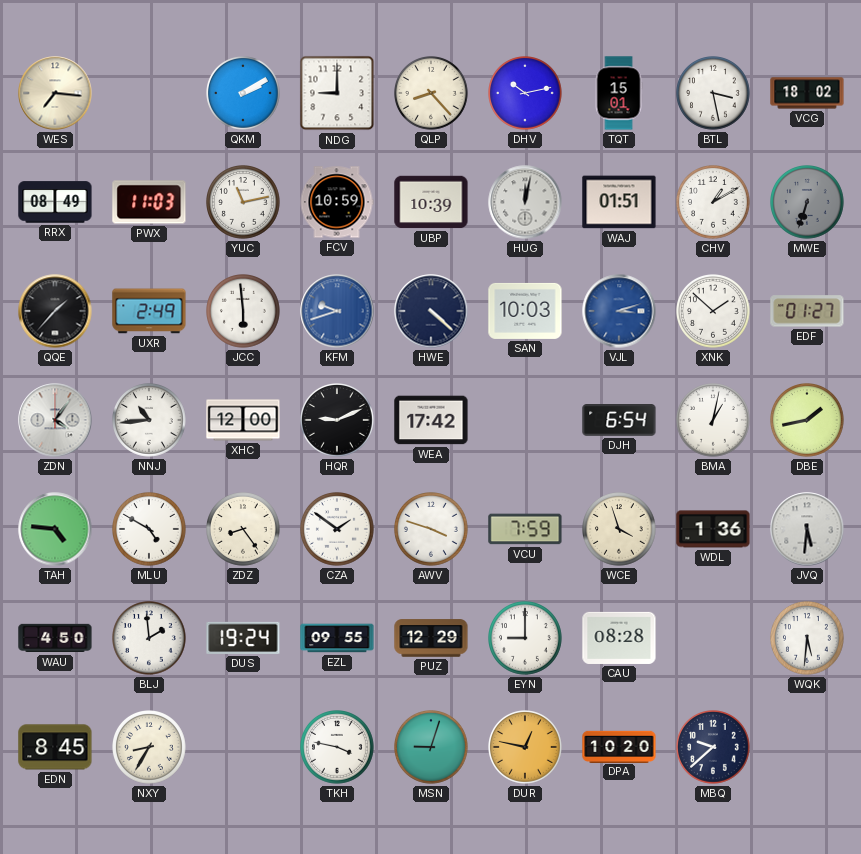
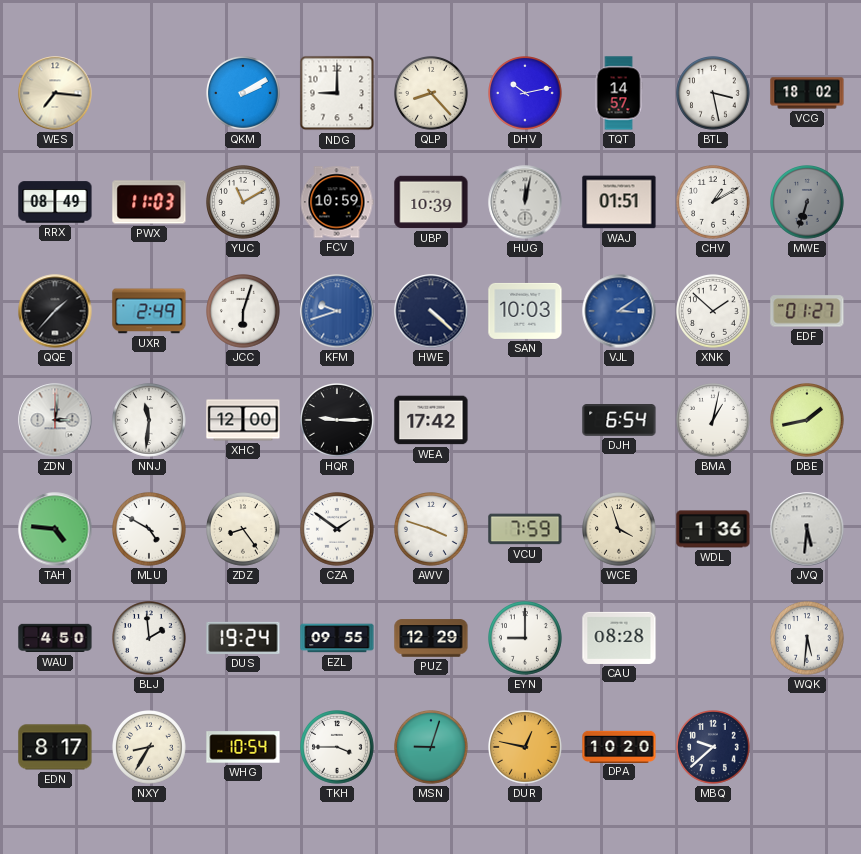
TQT: 15:01 -> 14:57
YUC: 11:13 -> 11:10
JCC: 5:59 -> 6:03
VJL: 3:12 -> 3:09
ZDN: 4:06 -> 3:01
NNJ: 10:44 -> 11:31
HQR: 9:11 -> 9:15
EDN: 8:45 -> 8:17
WHG: none -> 10:54
TKH: 3:47 -> 3:45
